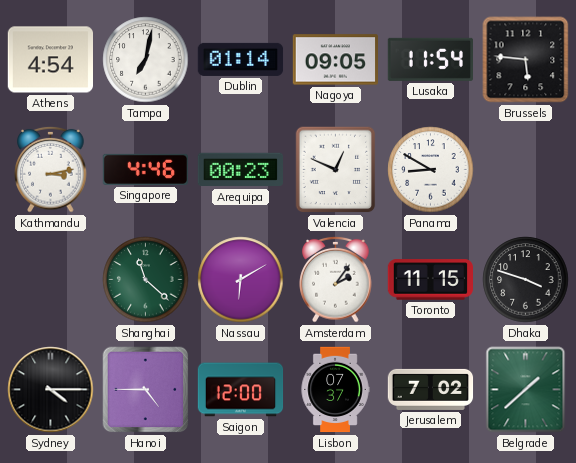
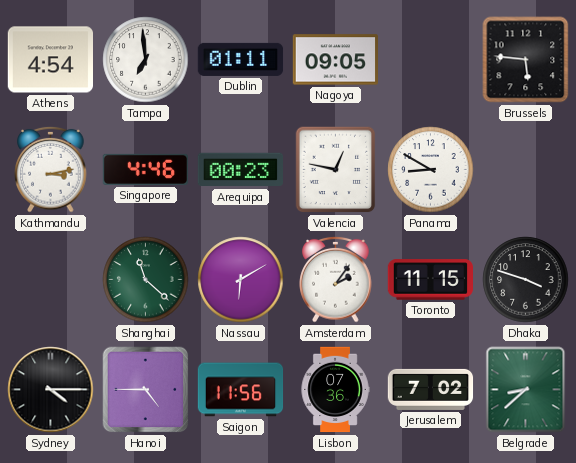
Tampa: 7:02 -> 6:59
Dublin: 01:14 -> 01:11
Lusaka: 11:54 -> none
Valencia: 12:49 -> 12:47
Saigon: 12:00 -> 11:56
Lisbon: 07:37 -> 07:36
Belgrade: 1:38 -> 8:38
